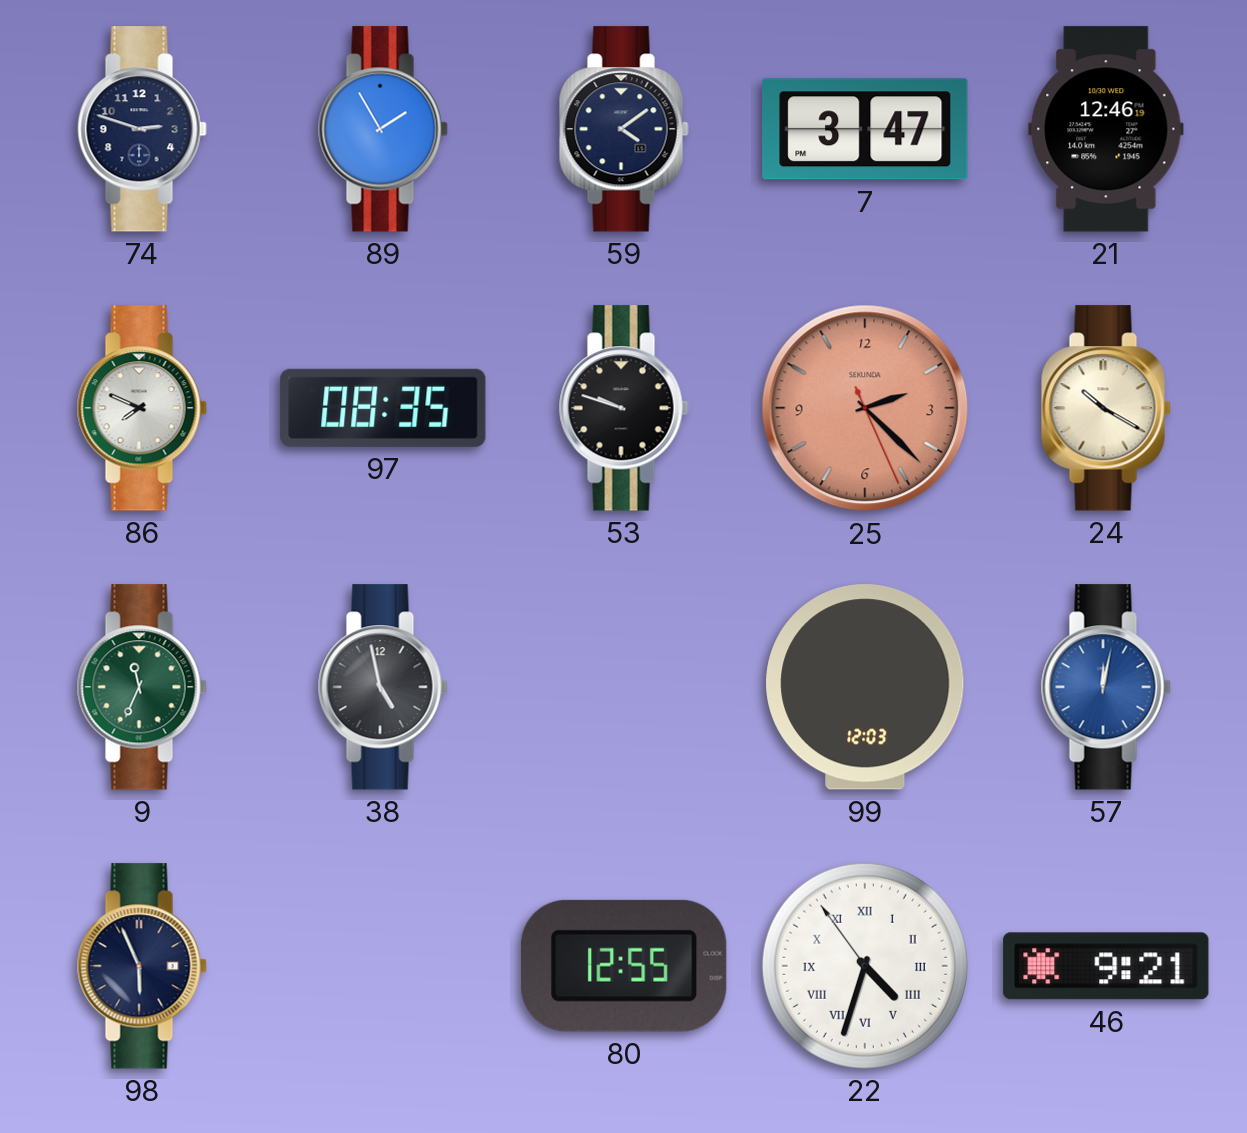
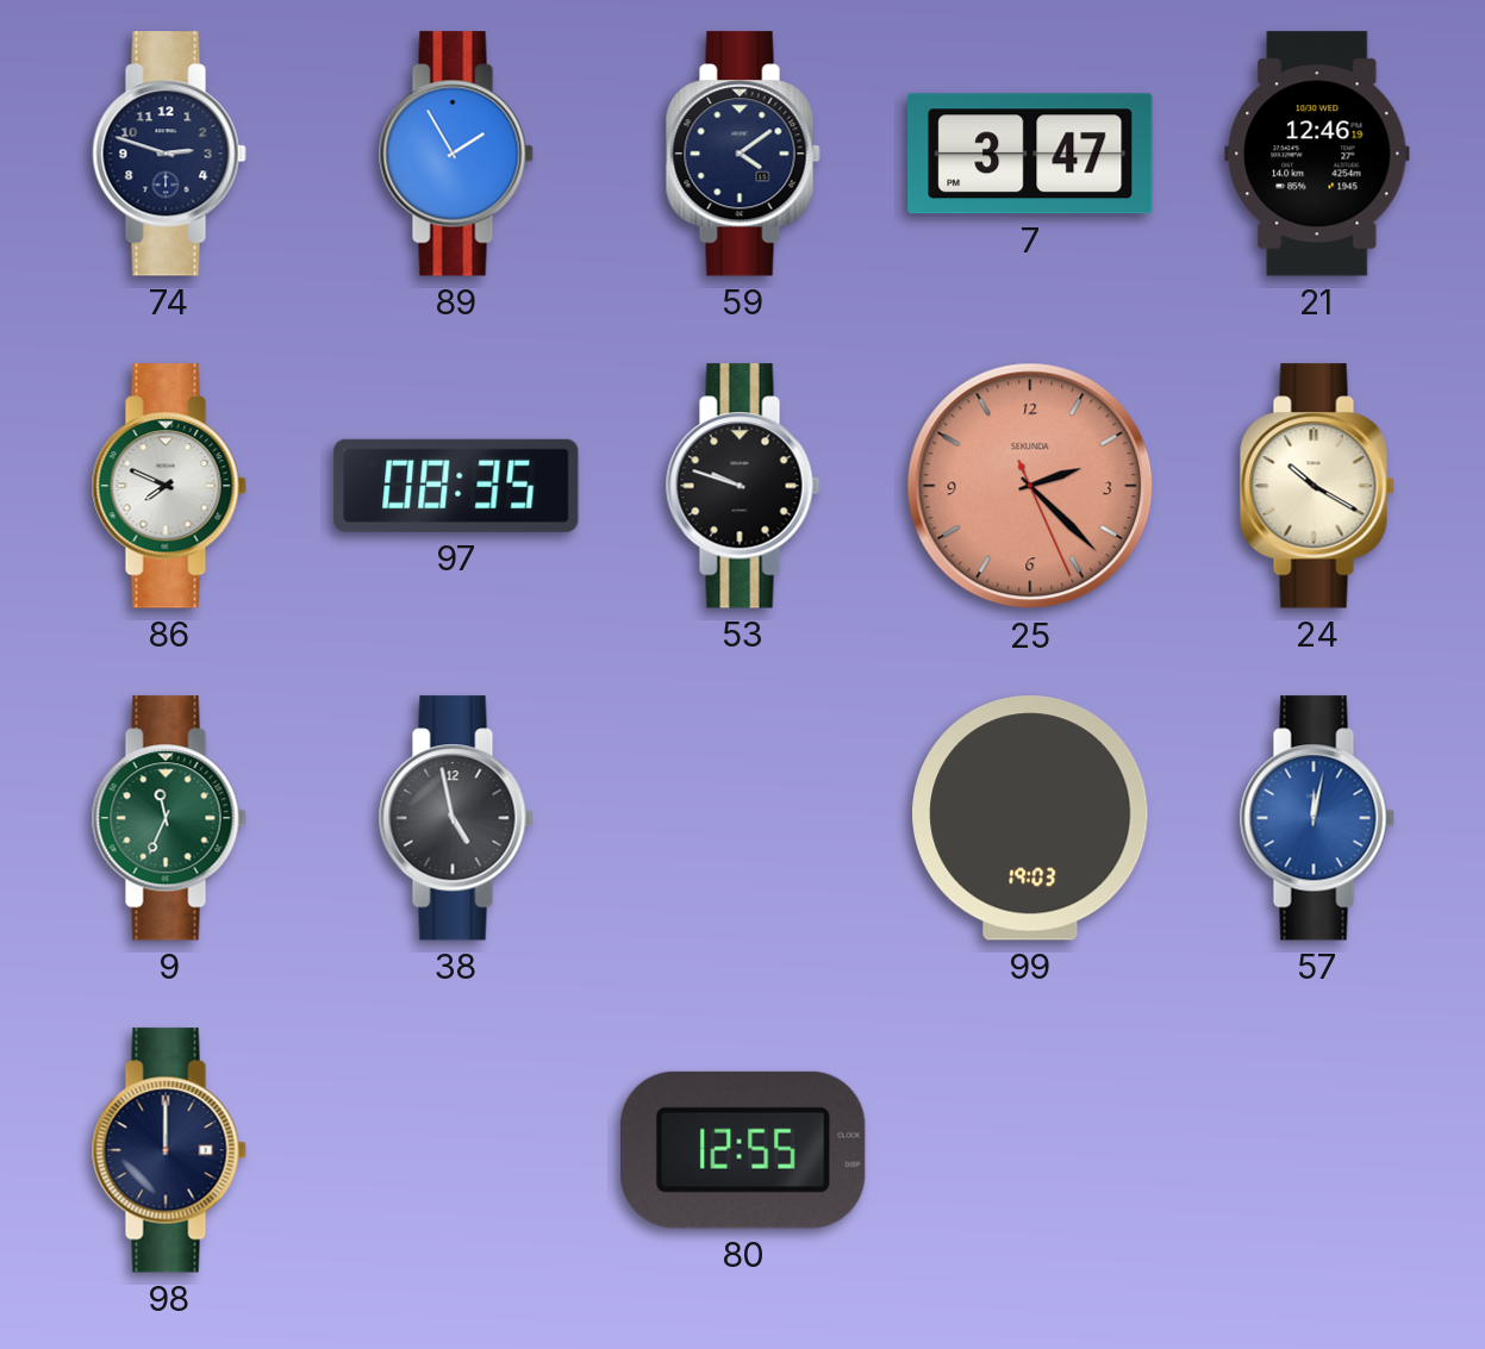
99: 12:03 -> 19:03
98: 5:56 -> 12:00
22: 4:32 -> none
46: 9:21 -> none
